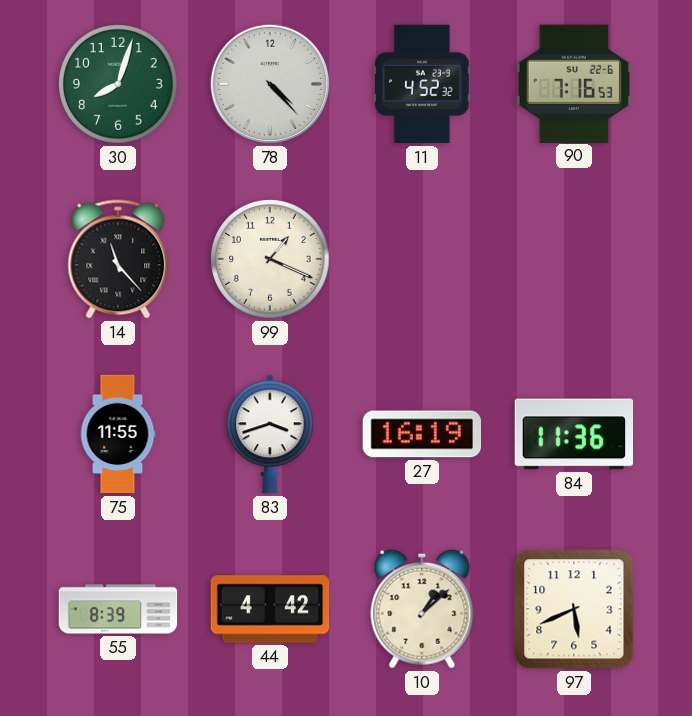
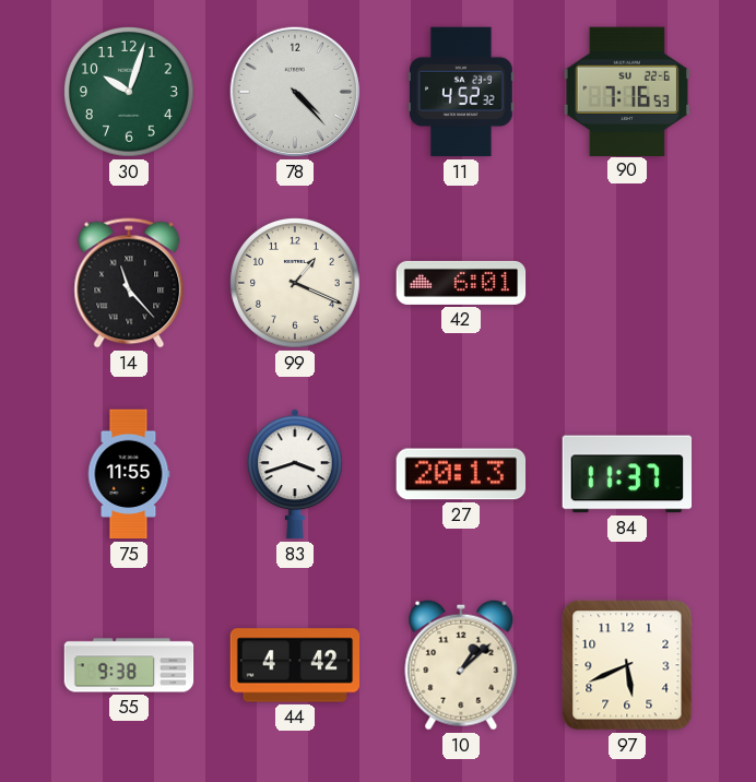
30: 8:03 -> 10:03
42: none -> 6:01
27: 16:19 -> 20:13
84: 11:36 -> 11:37
55: 8:39 -> 9:38
